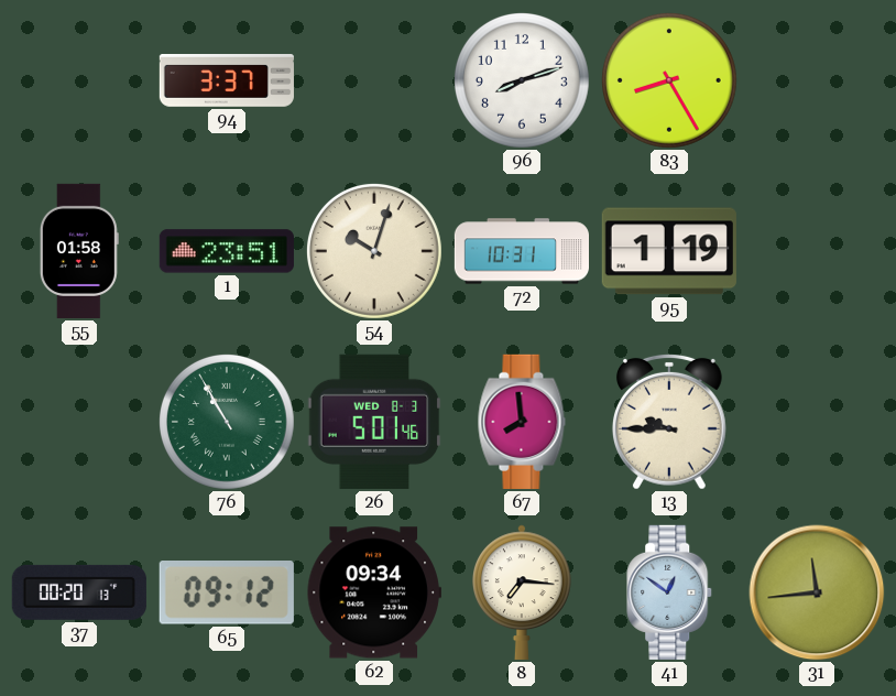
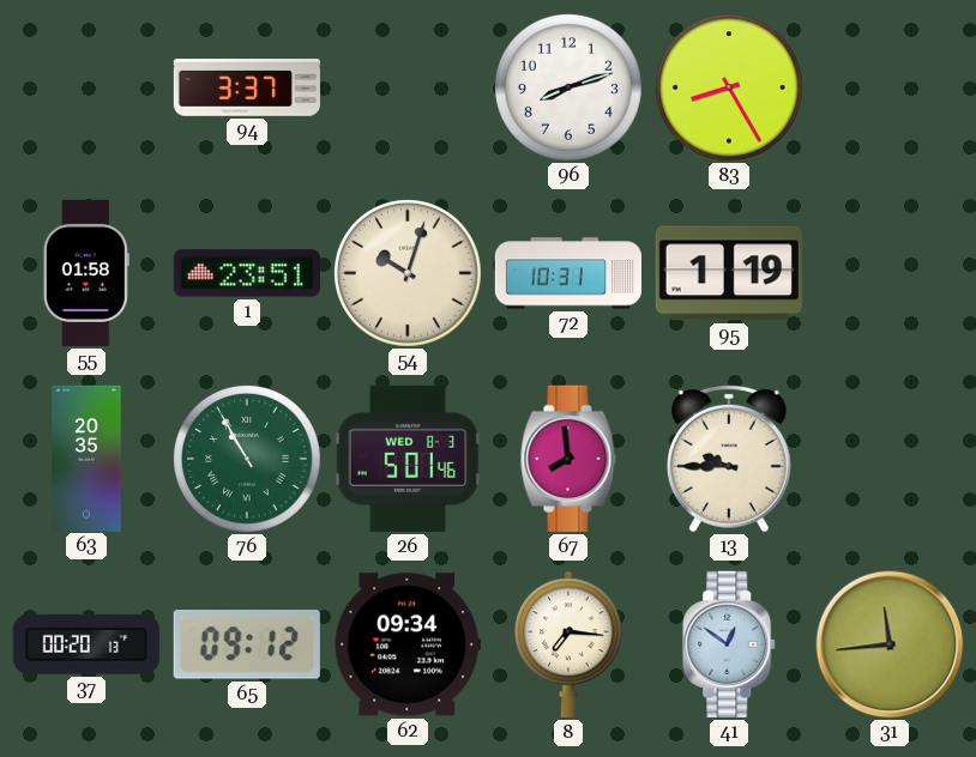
63: none -> 20:35
